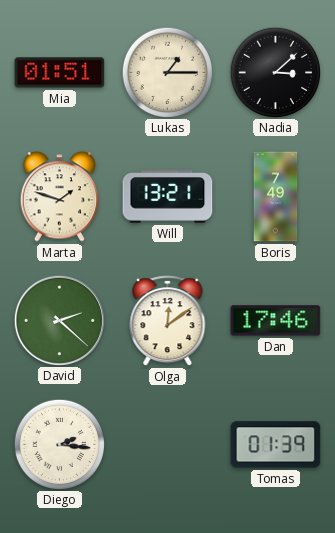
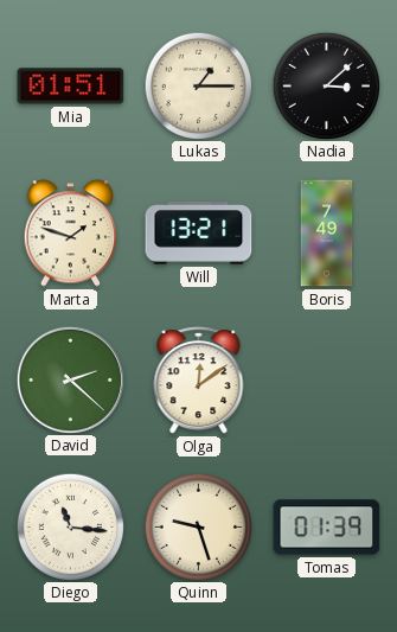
Dan: 17:46 -> none
Diego: 2:16 -> 11:16
Quinn: none -> 9:27
